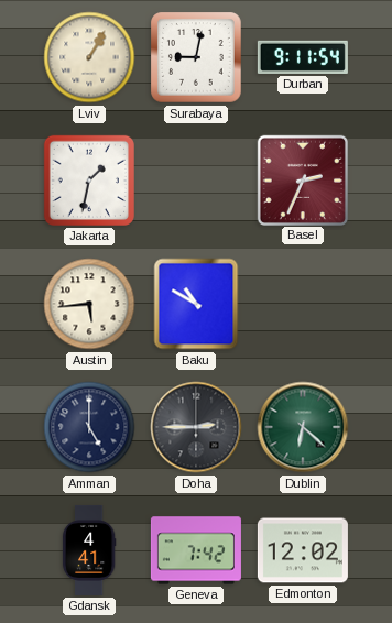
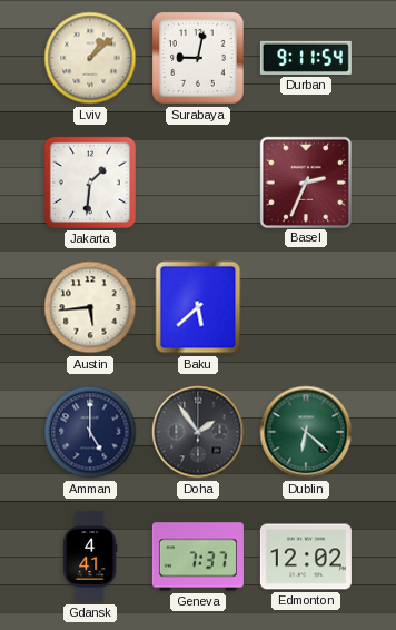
Lviv: 1:05 -> 1:08
Jakarta: 1:32 -> 1:31
Baku: 10:50 -> 5:38
Doha: 2:45 -> 1:54
Geneva: 7:42 -> 7:37
